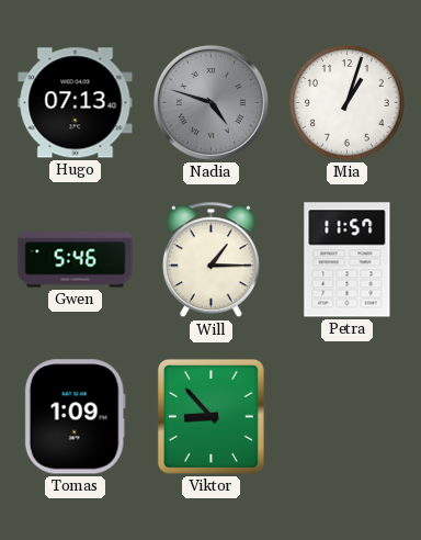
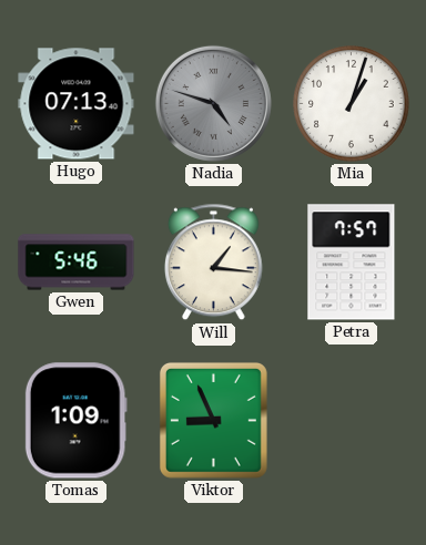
Will: 1:15 -> 1:16
Petra: 11:57 -> 7:57
Viktor: 8:53 -> 8:56
